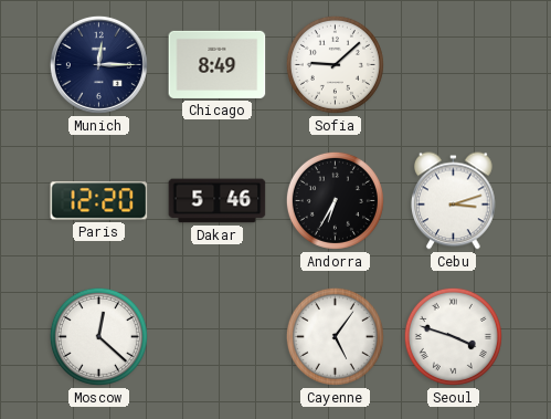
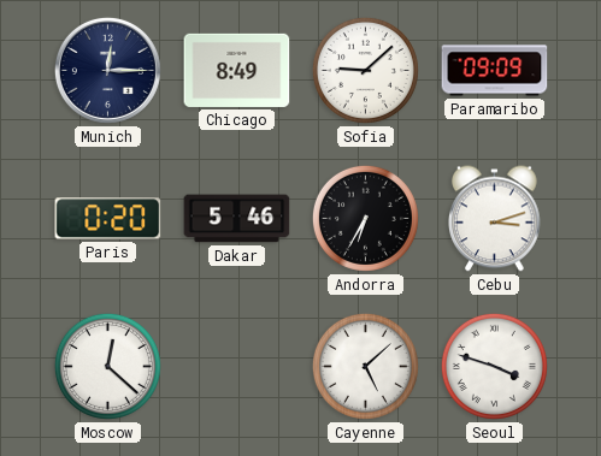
Paramaribo: none -> 09:09
Paris: 12:20 -> 0:20
Cayenne: 5:06 -> 5:08
